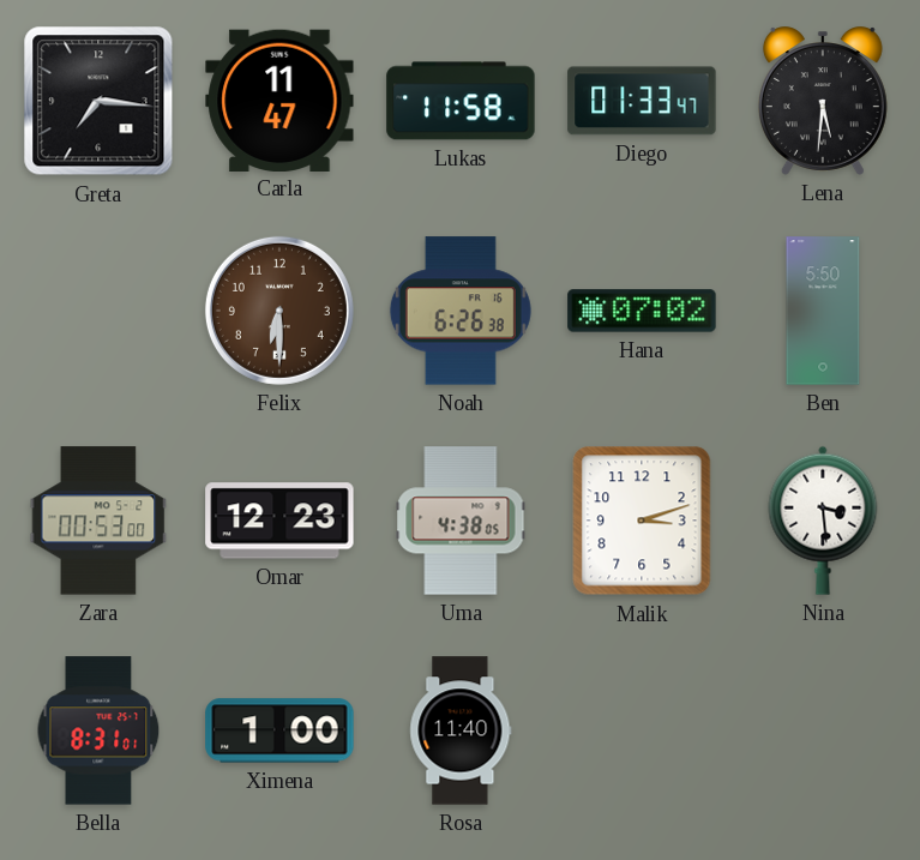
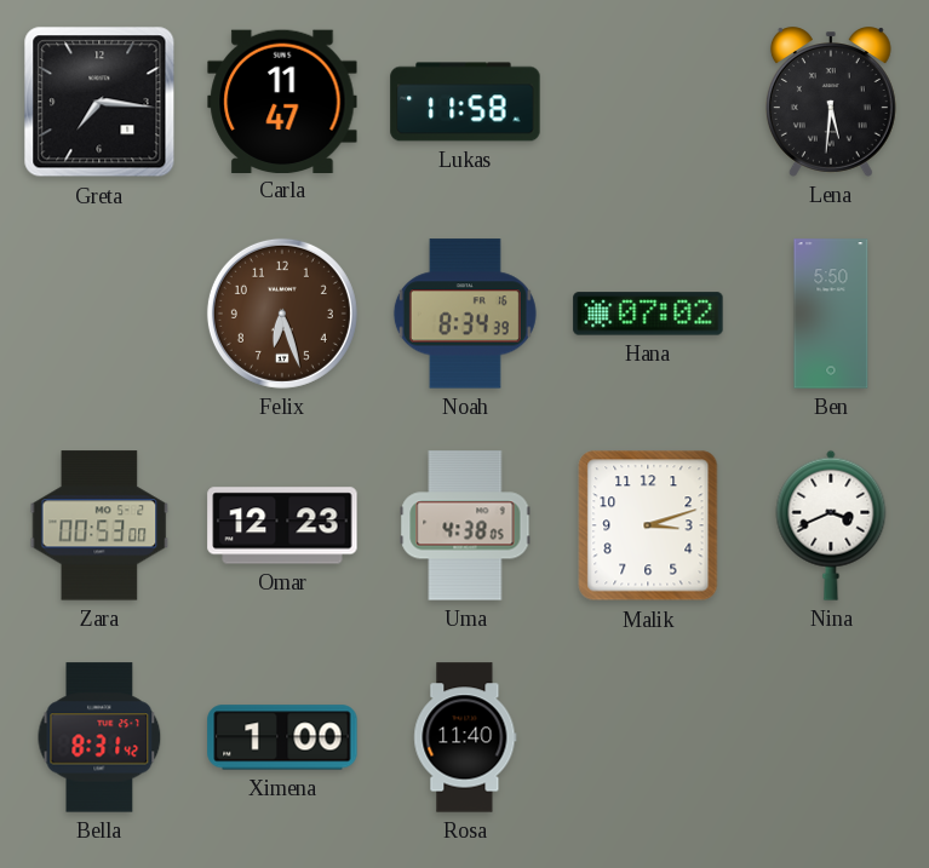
Diego: 01:33 -> none
Felix: 6:30 -> 6:27
Noah: 6:26 -> 8:34
Nina: 3:29 -> 3:41
Bella: 8:31:01 -> 8:31:42
